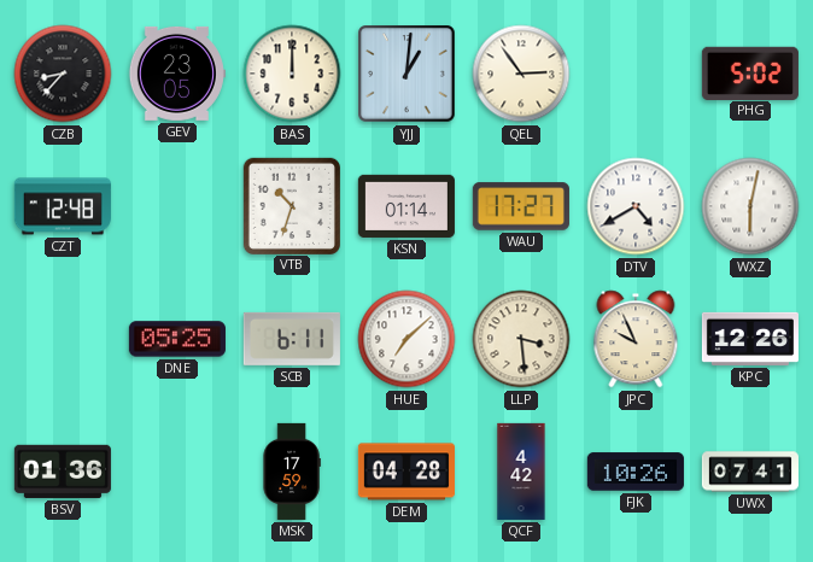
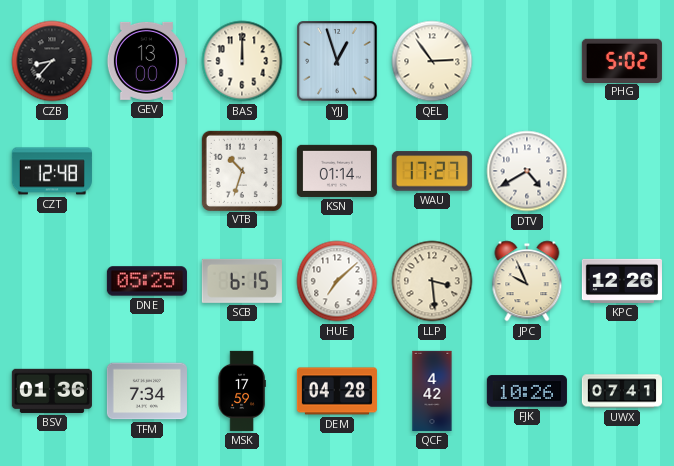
GEV: 23:05 -> 13:00
YJJ: 1:01 -> 12:57
WXZ: 6:02 -> none
SCB: 6:11 -> 6:15
TFM: none -> 7:34
